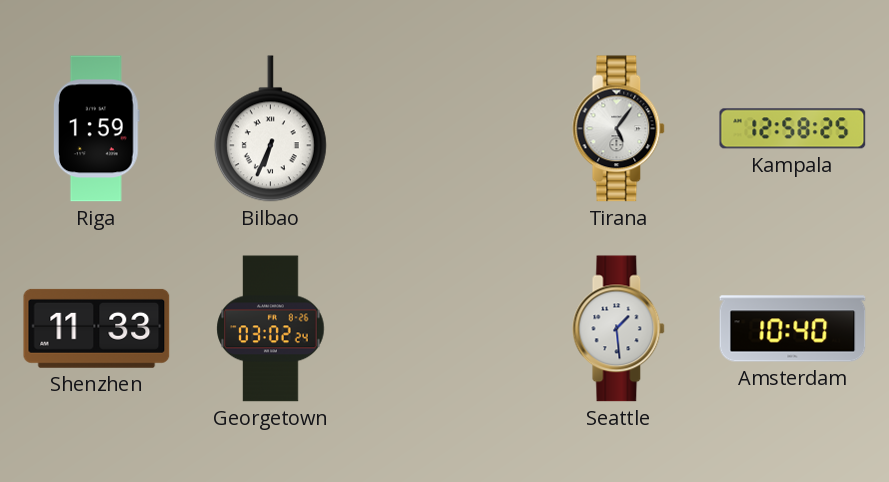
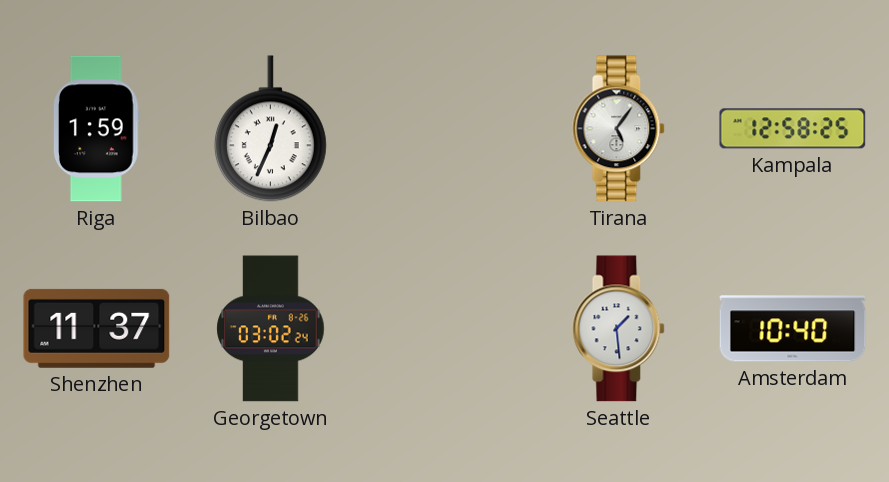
Bilbao: 6:34 -> 12:34
Shenzhen: 11:33 -> 11:37
